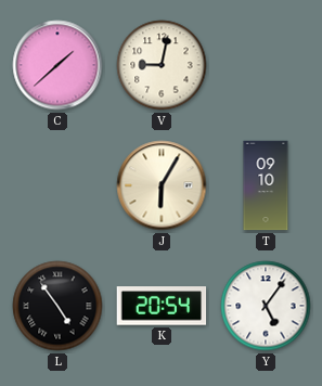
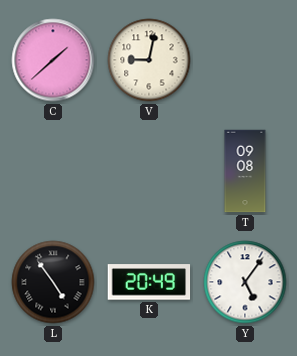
J: 6:05 -> none
T: 09:10 -> 09:08
K: 20:54 -> 20:49
